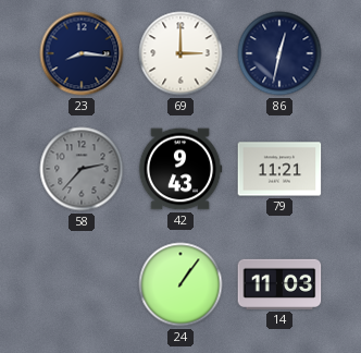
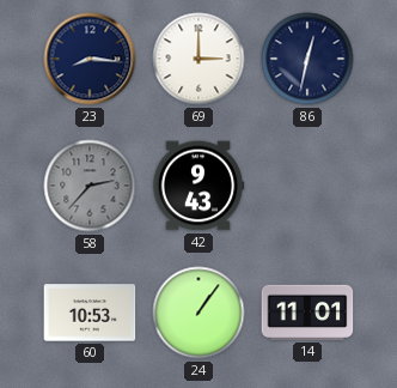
79: 11:21 -> none
60: none -> 10:53
14: 11:03 -> 11:01
